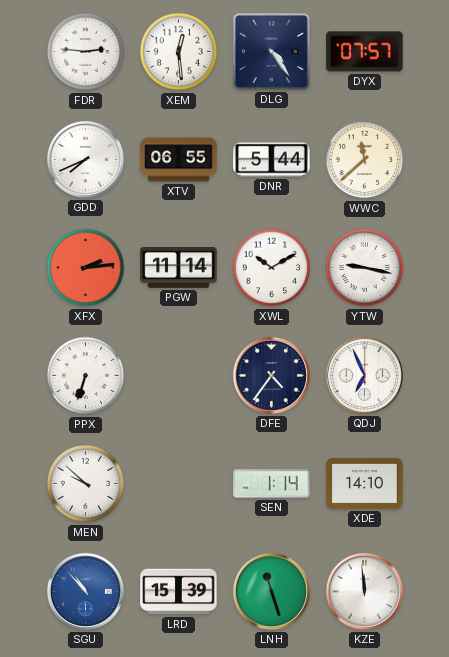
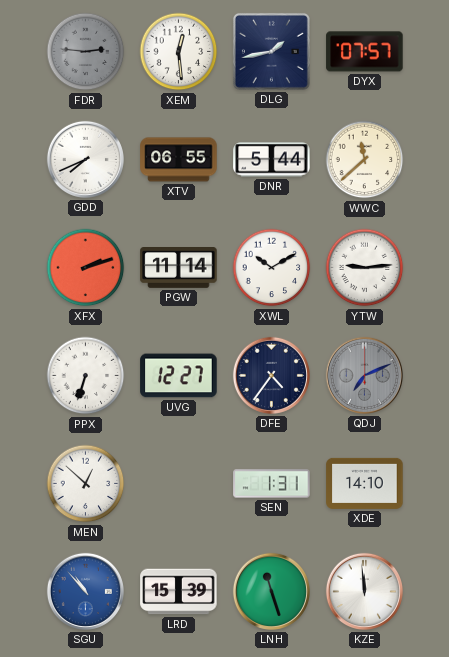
FDR dial: white -> grey
DLG: 4:24 -> 1:43
XFX: 2:14 -> 2:12
YTW: 9:17 -> 9:14
UVG: none -> 12:27
QDJ: 6:56 -> 7:11
QDJ dial: white -> grey
MEN: 9:52 -> 12:52
SEN: 1:14 -> 1:31
